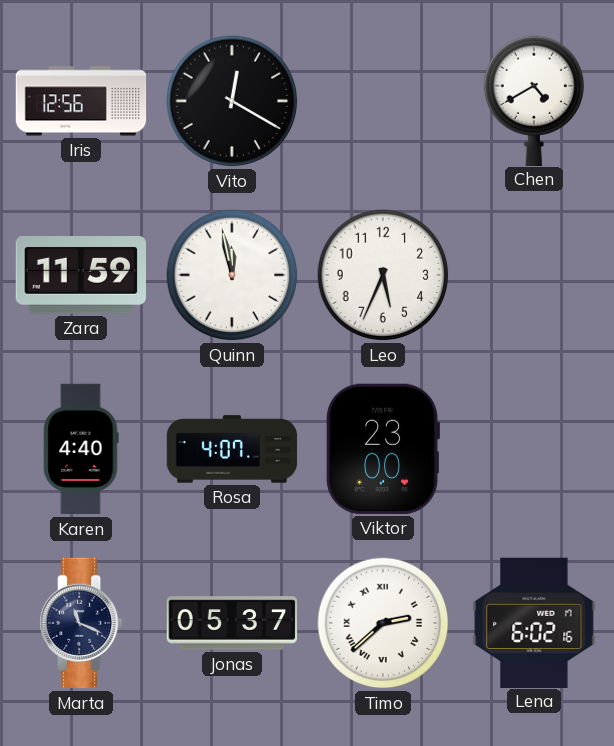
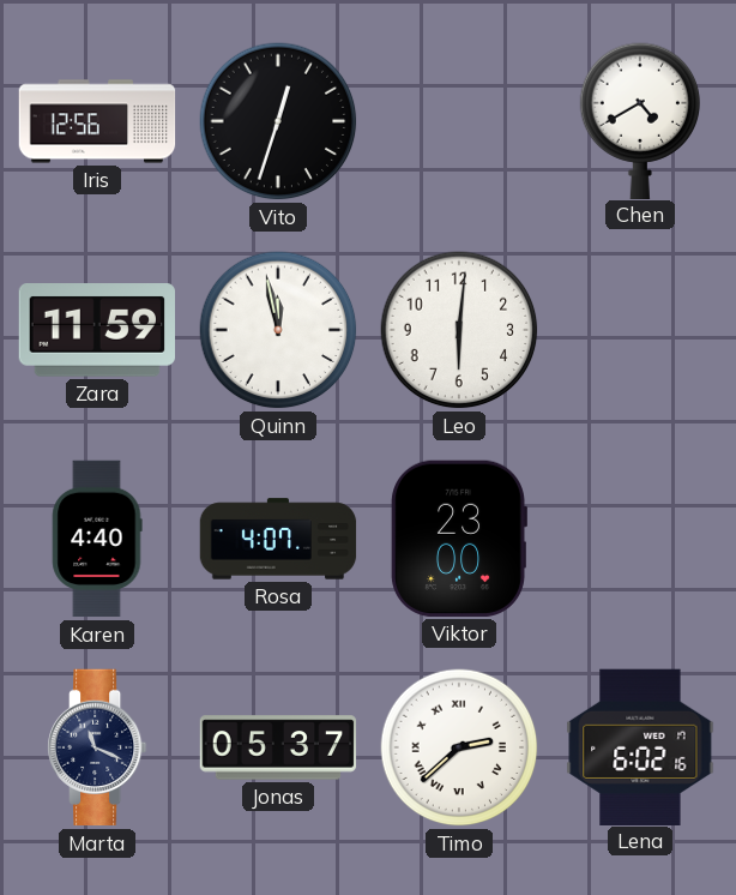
Vito: 12:20 -> 12:33
Leo: 5:34 -> 6:01
